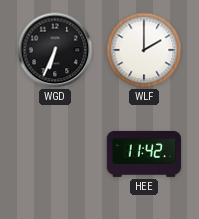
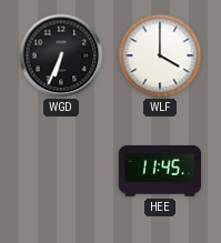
WLF: 2:00 -> 4:00
HEE: 11:42 -> 11:45
